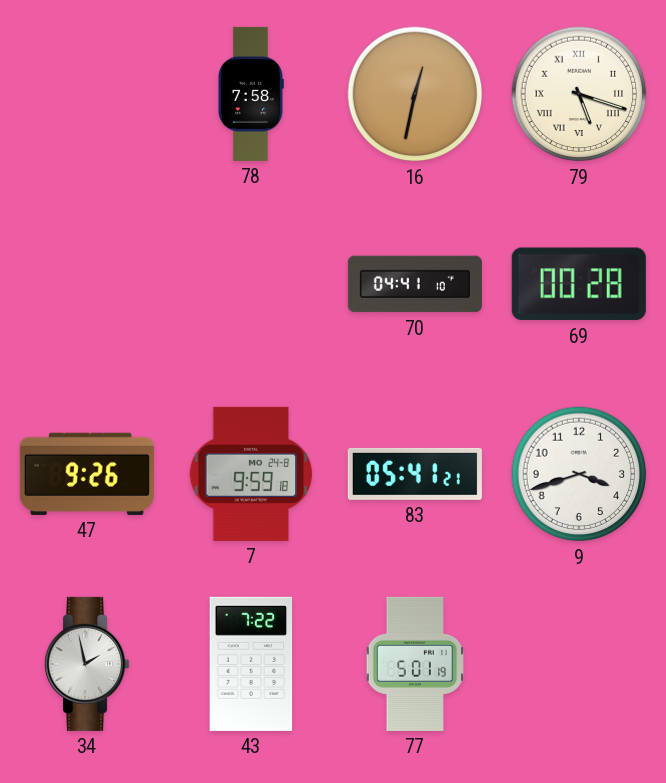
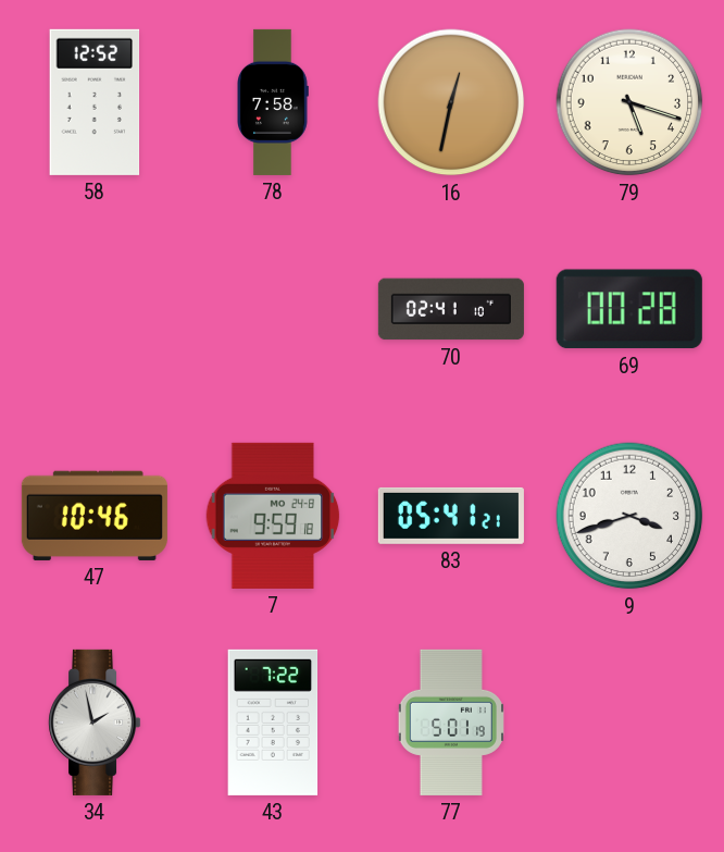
58: none -> 12:52
79 numerals: Roman -> Arabic
70: 04:41 -> 02:41
47: 9:26 -> 10:46
